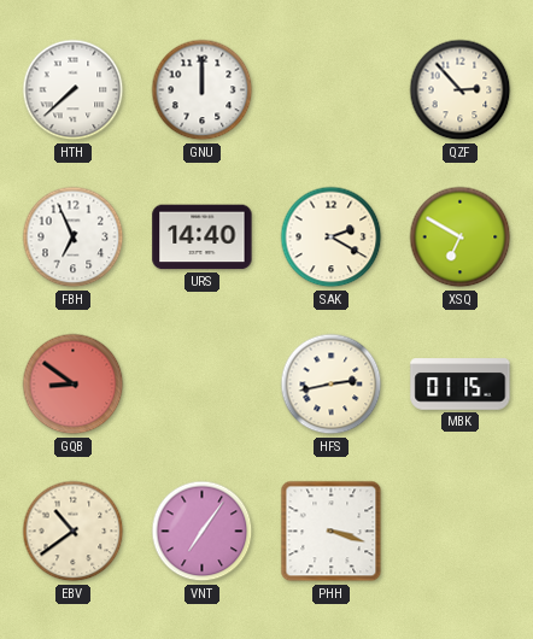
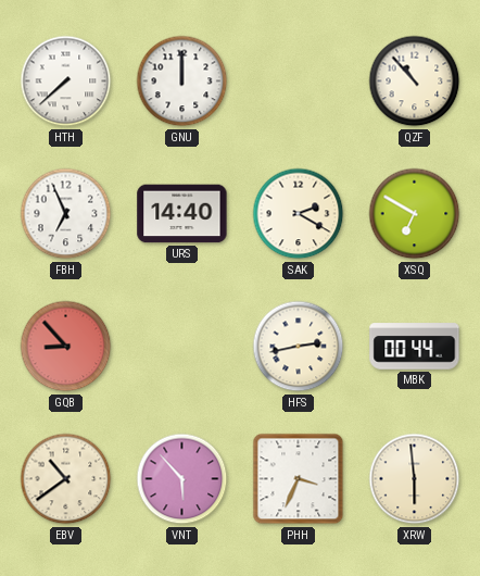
QZF: 2:53 -> 10:53
GQB: 8:51 -> 8:53
MBK: 01:15 -> 00:44
VNT: 7:06 -> 5:53
PHH: 3:18 -> 3:34
XRW: none -> 5:59
